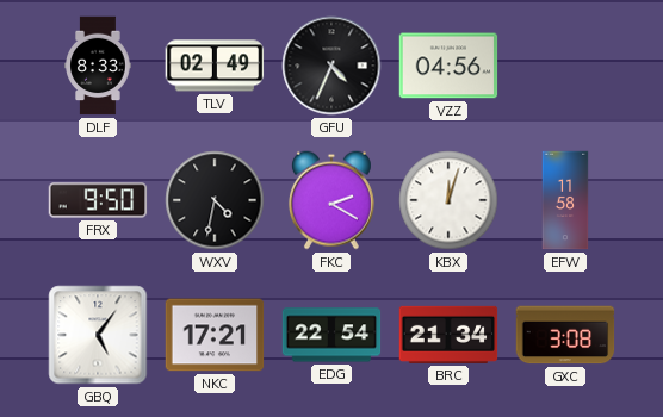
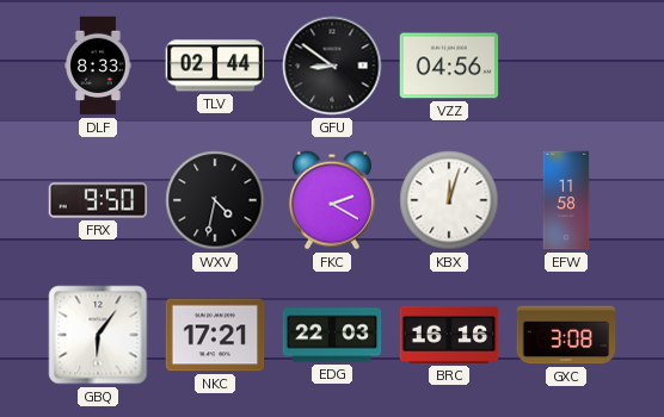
TLV: 02:49 -> 02:44
GFU: 4:34 -> 8:51
GBQ: 5:06 -> 6:06
EDG: 22:54 -> 22:03
BRC: 21:34 -> 16:16
